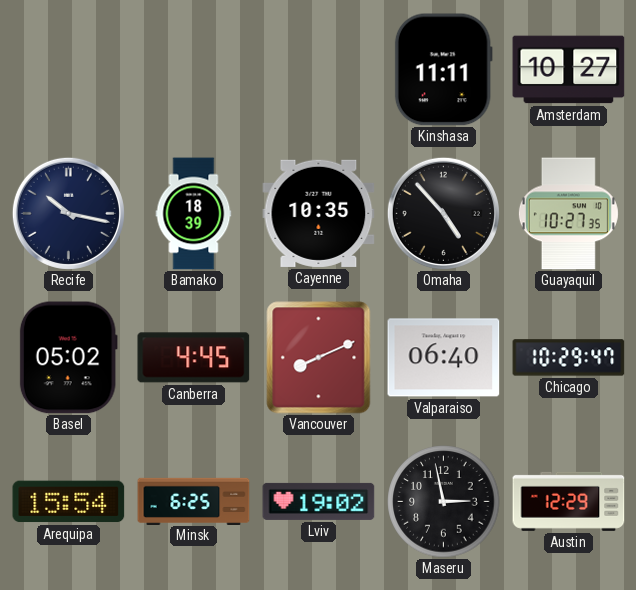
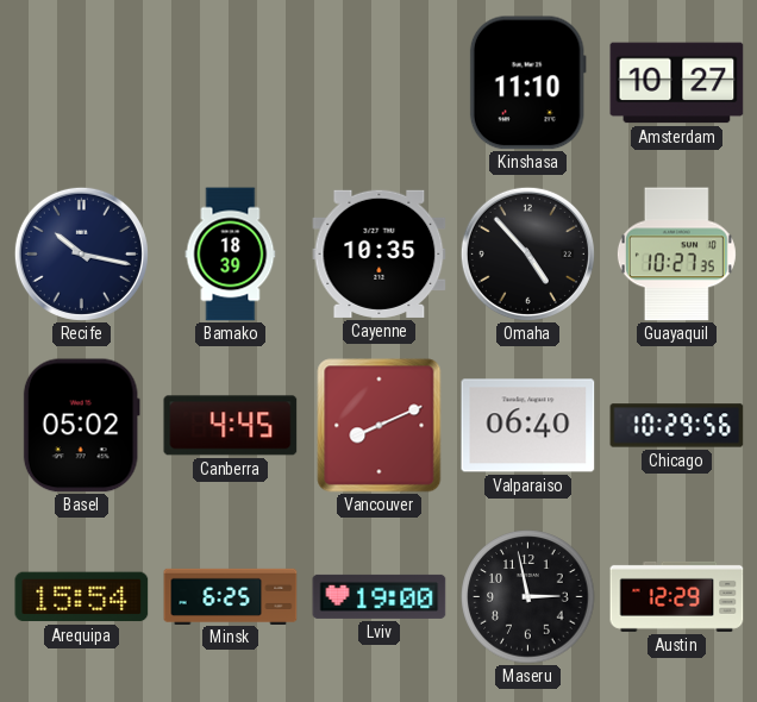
Kinshasa: 11:11 -> 11:10
Chicago: 10:29:47 -> 10:29:56
Lviv: 19:02 -> 19:00
